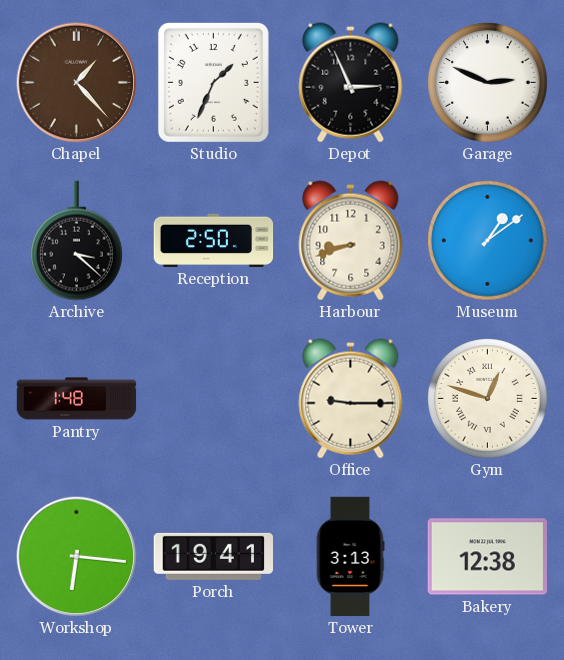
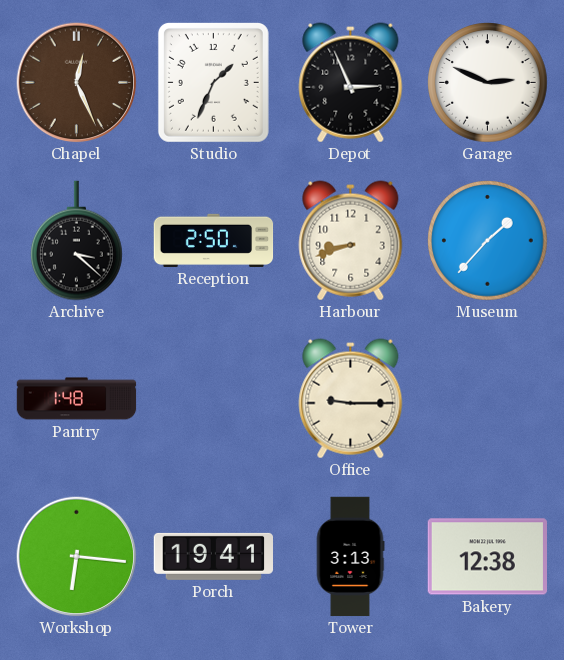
Chapel: 1:23 -> 12:26
Museum: 1:09 -> 1:37
Gym: 12:48 -> none
